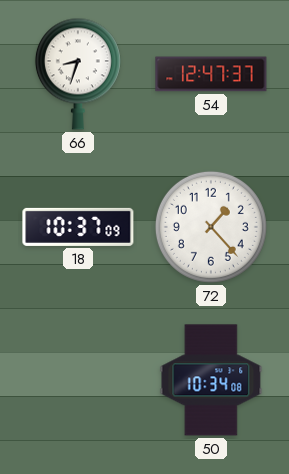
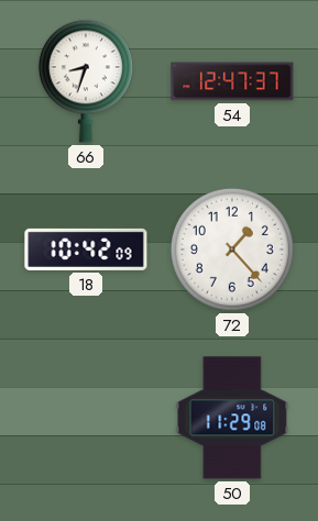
18: 10:37 -> 10:42
50: 10:34 -> 11:29
